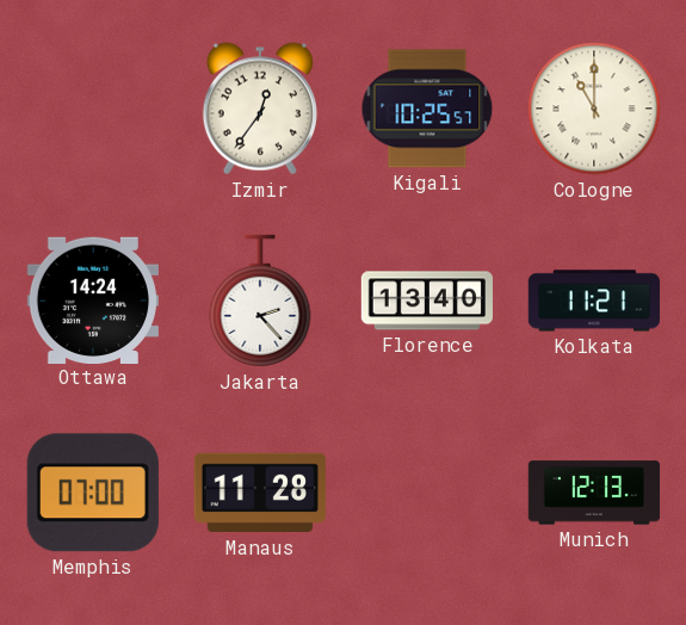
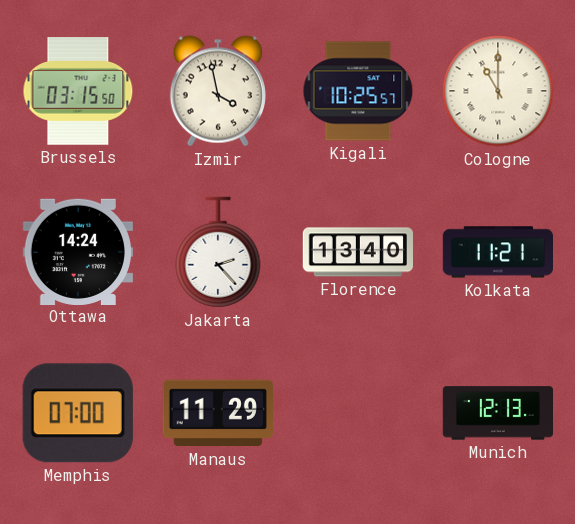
Brussels: none -> 03:15
Izmir: 12:36 -> 3:58
Manaus: 11:28 -> 11:29
